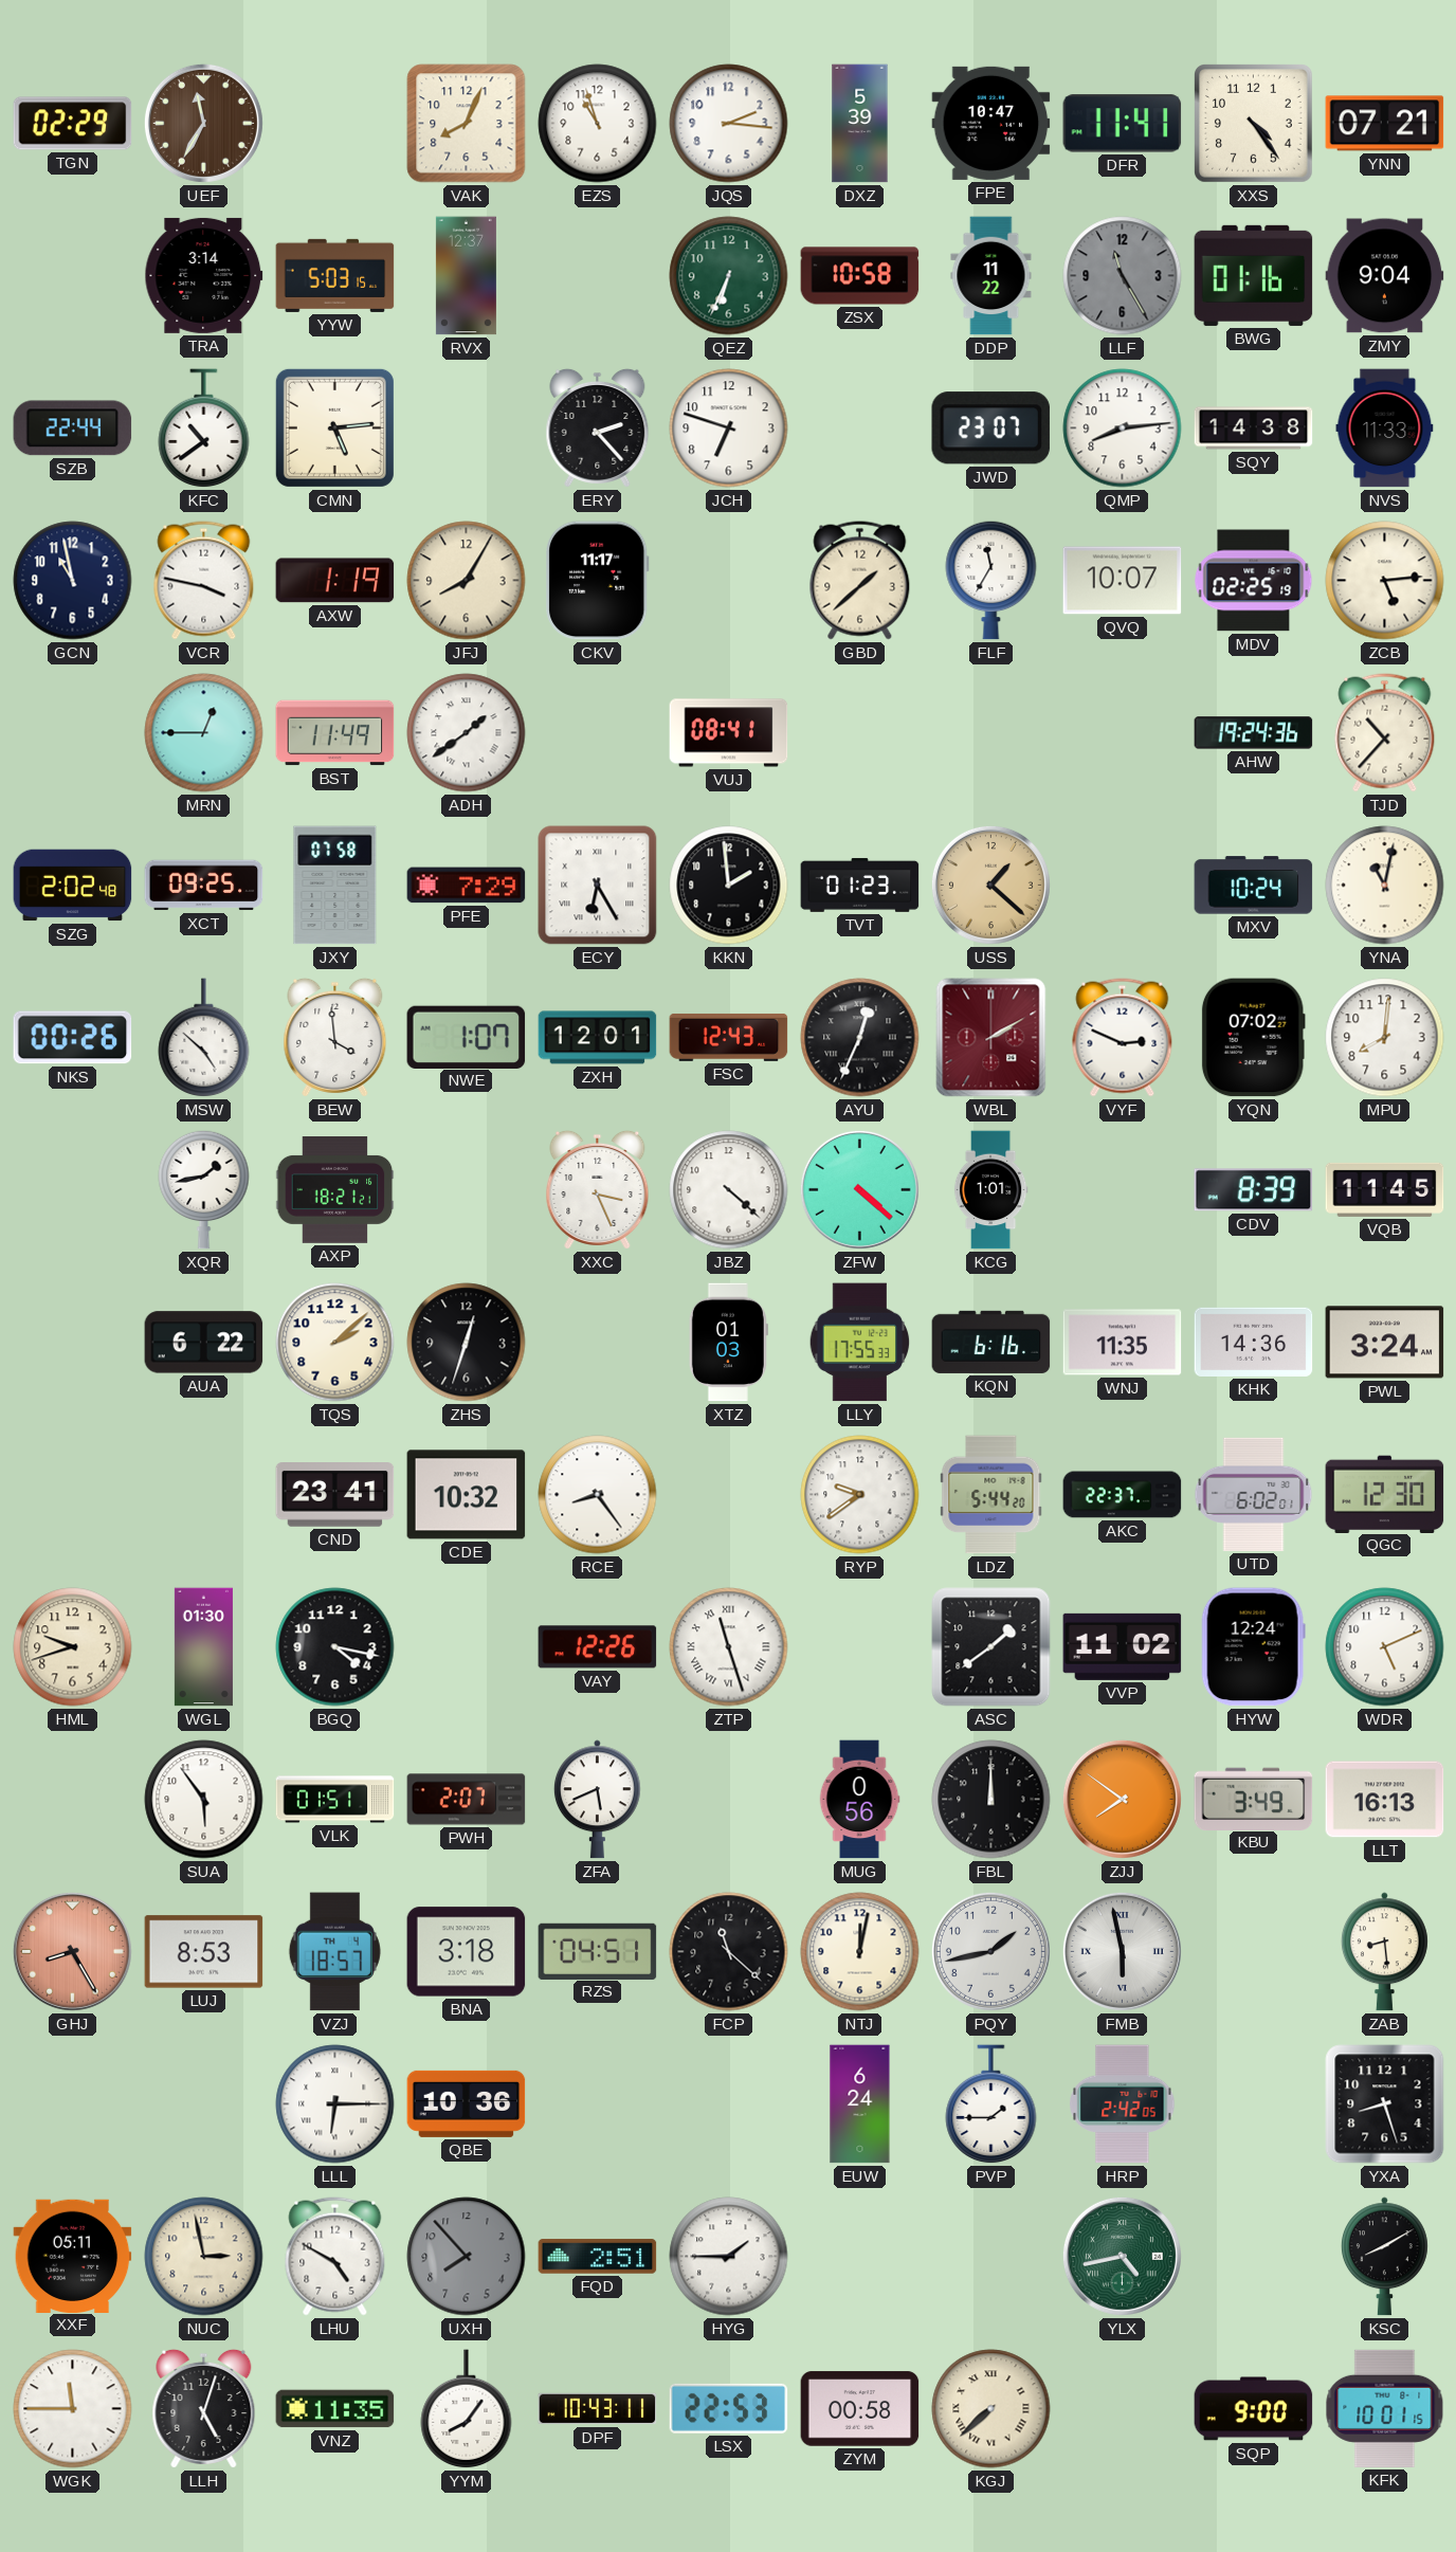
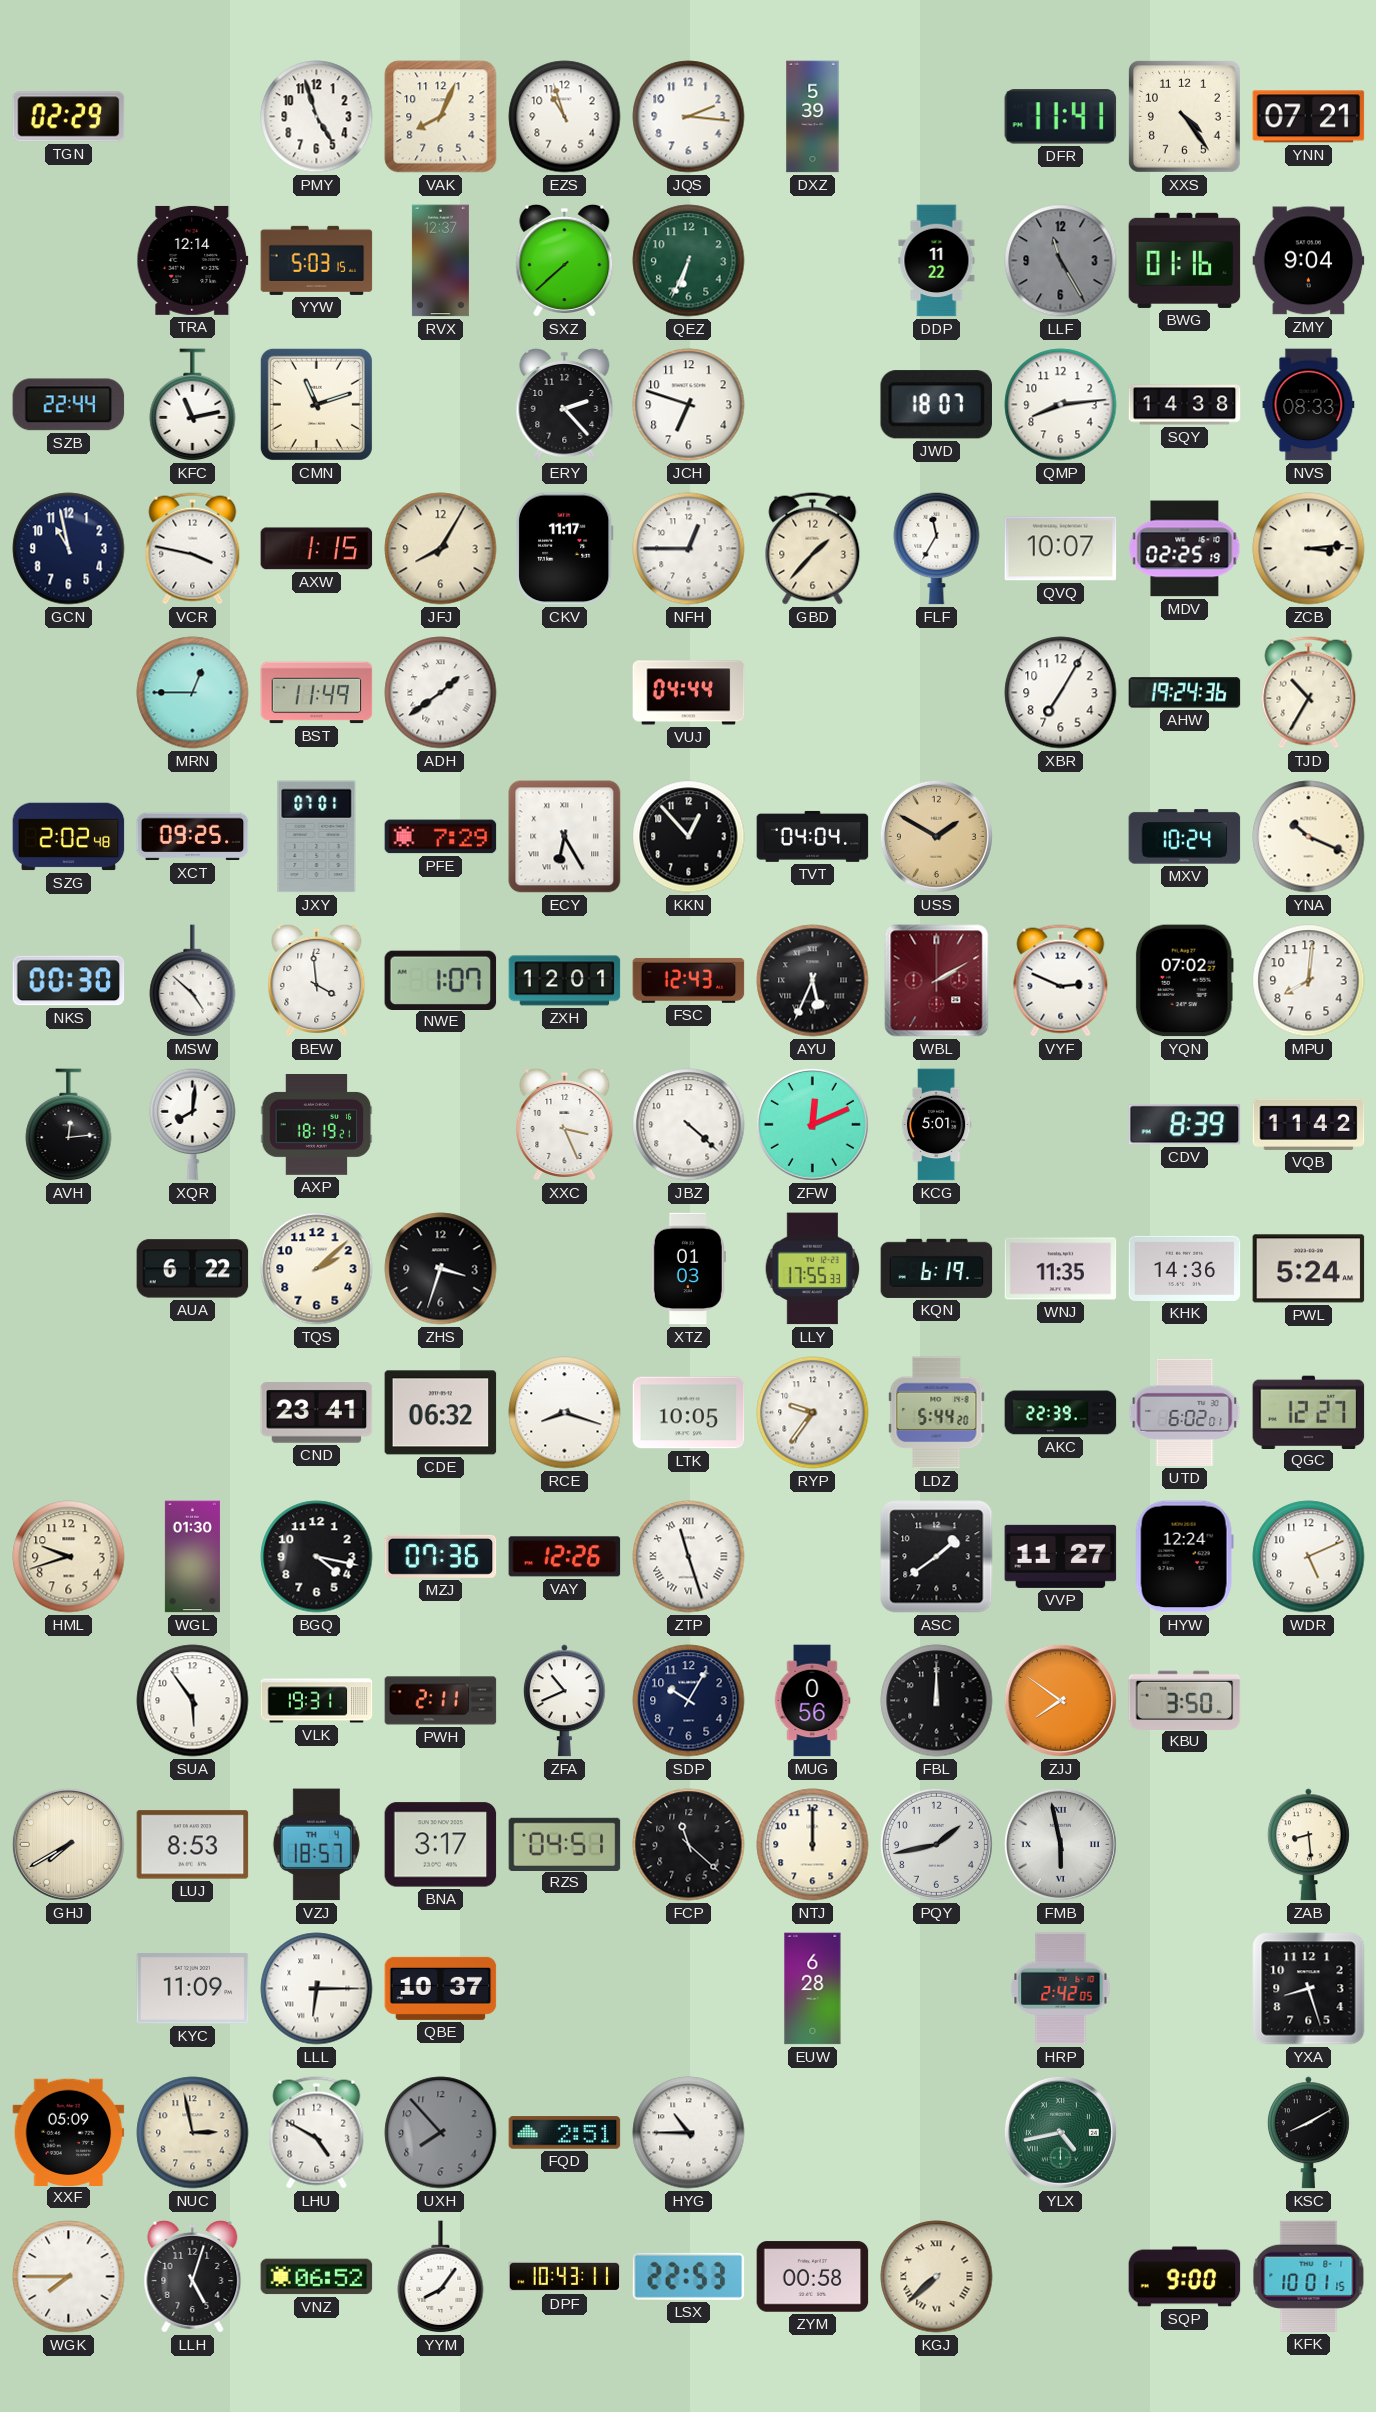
UEF: 11:35 -> none
PMY: none -> 4:57
FPE: 10:47 -> none
TRA: 3:14 -> 12:14
SXZ: none -> 7:38
ZSX: 10:58 -> none
KFC: 10:39 -> 11:13
CMN: 5:14 -> 11:12
JWD: 23:07 -> 18:07
NVS: 11:33 -> 08:33
AXW: 1:19 -> 1:15
NFH: none -> 12:45
GBD: 1:38 -> 1:37
ZCB: 5:14 -> 3:14
VUJ: 08:41 -> 04:44
XBR: none -> 7:05
TJD: 10:37 -> 10:35
JXY: 07:58 -> 07:01
KKN: 1:59 -> 12:53
TVT: 01:23 -> 04:04
USS: 1:22 -> 1:50
YNA: 11:02 -> 10:19
NKS: 00:26 -> 00:30
AYU: 12:34 -> 5:34
AVH: none -> 12:14
XQR: 1:43 -> 8:01
AXP: 18:21 -> 18:19
ZFW: 4:22 -> 12:11
KCG: 1:01 -> 5:01
VQB: 11:45 -> 11:42
ZHS: 12:33 -> 3:33
KQN: 6:16 -> 6:19
PWL: 3:24 -> 5:24
CDE: 10:32 -> 06:32
RCE: 8:24 -> 8:18
LTK: none -> 10:05
RYP: 9:39 -> 9:36
AKC: 22:37 -> 22:39
QGC: 12:30 -> 12:27
MZJ: none -> 07:36
VVP: 11:02 -> 11:27
VLK: 01:51 -> 19:31
PWH: 2:07 -> 2:11
ZFA: 5:41 -> 10:41
SDP: none -> 10:05
KBU: 3:49 -> 3:50
LLT: 16:13 -> none
GHJ: 8:25 -> 7:40
GHJ dial: salmon -> cream
BNA: 3:18 -> 3:17
NTJ: 12:02 -> 12:00
KYC: none -> 11:09
QBE: 10:36 -> 10:37
EUW: 6:24 -> 6:28
PVP: 1:45 -> none
XXF: 05:11 -> 05:09
HYG: 1:45 -> 10:45
WGK: 11:45 -> 7:45
VNZ: 11:35 -> 06:52
